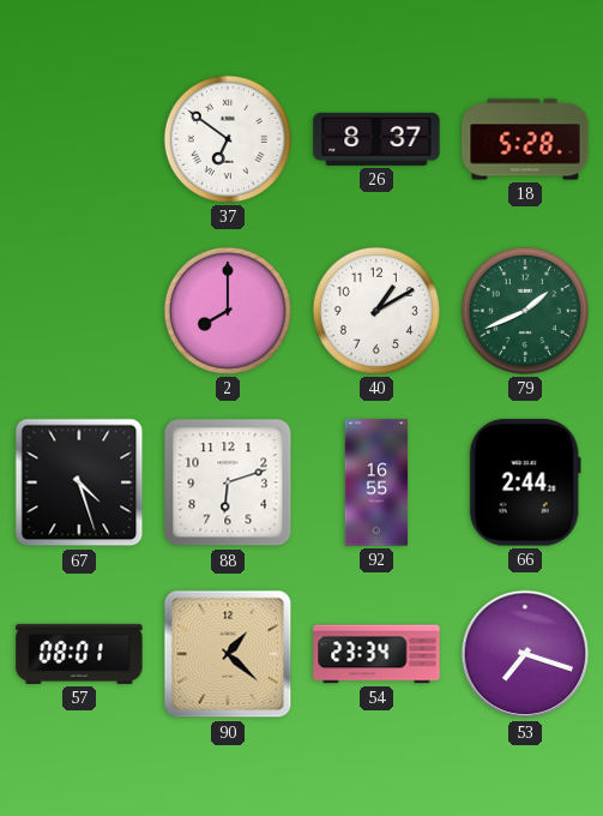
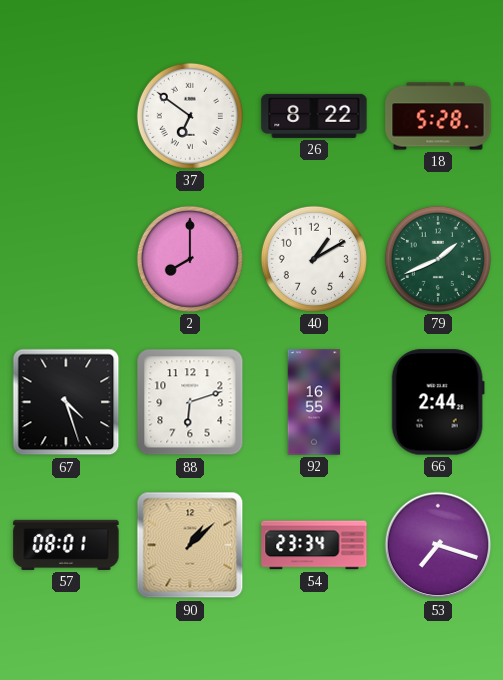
26: 8:37 -> 8:22
90: 1:22 -> 1:08
